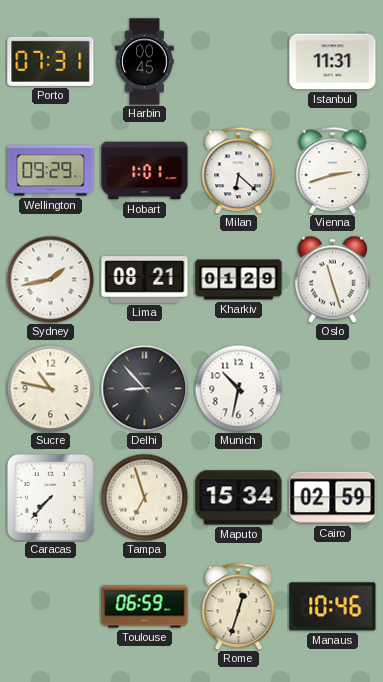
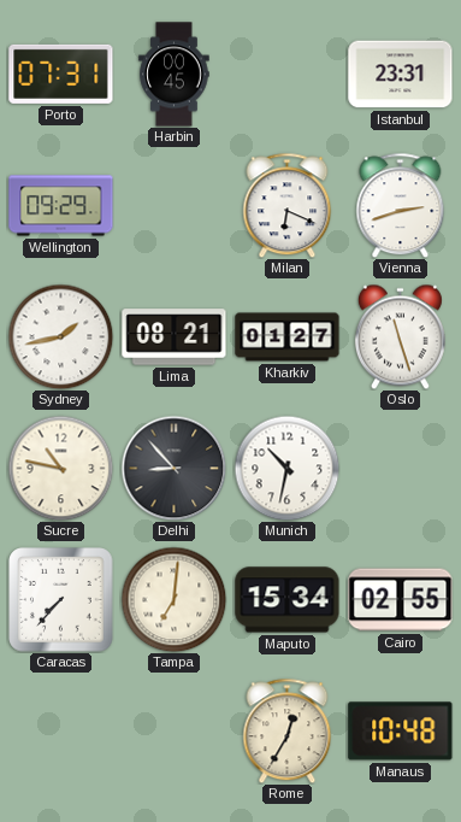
Istanbul: 11:31 -> 23:31
Hobart: 1:01 -> none
Milan: 6:22 -> 6:19
Kharkiv: 01:29 -> 01:27
Tampa: 6:57 -> 7:01
Cairo: 02:59 -> 02:55
Toulouse: 06:59 -> none
Rome: 12:33 -> 12:35
Manaus: 10:46 -> 10:48
